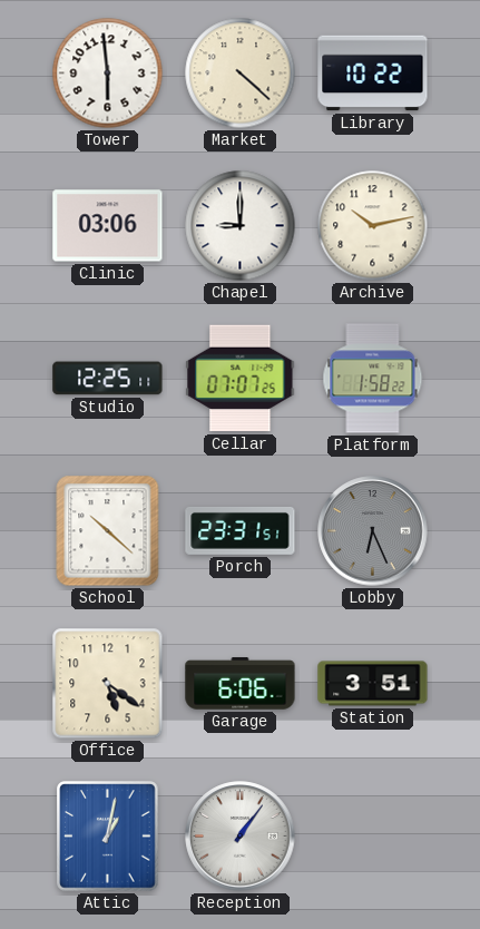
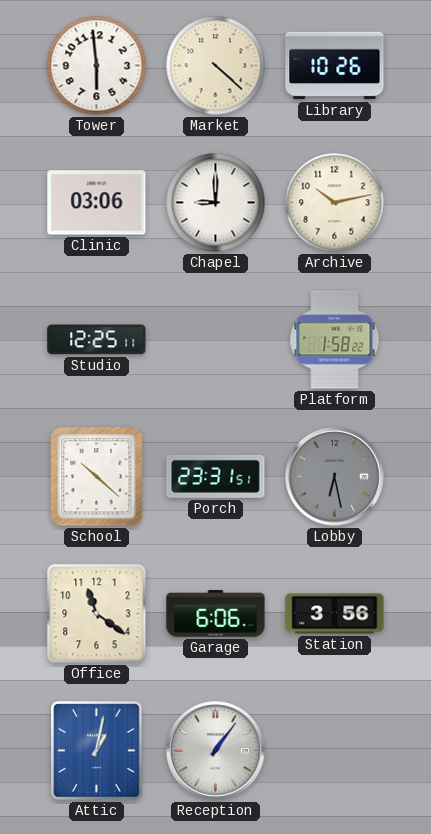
Library: 10:22 -> 10:26
Cellar: 07:07 -> none
Lobby: 6:26 -> 6:28
Office: 5:21 -> 11:21
Station: 3:51 -> 3:56
